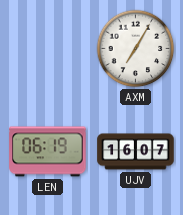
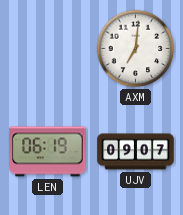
AXM: 7:05 -> 7:01
UJV: 16:07 -> 09:07
